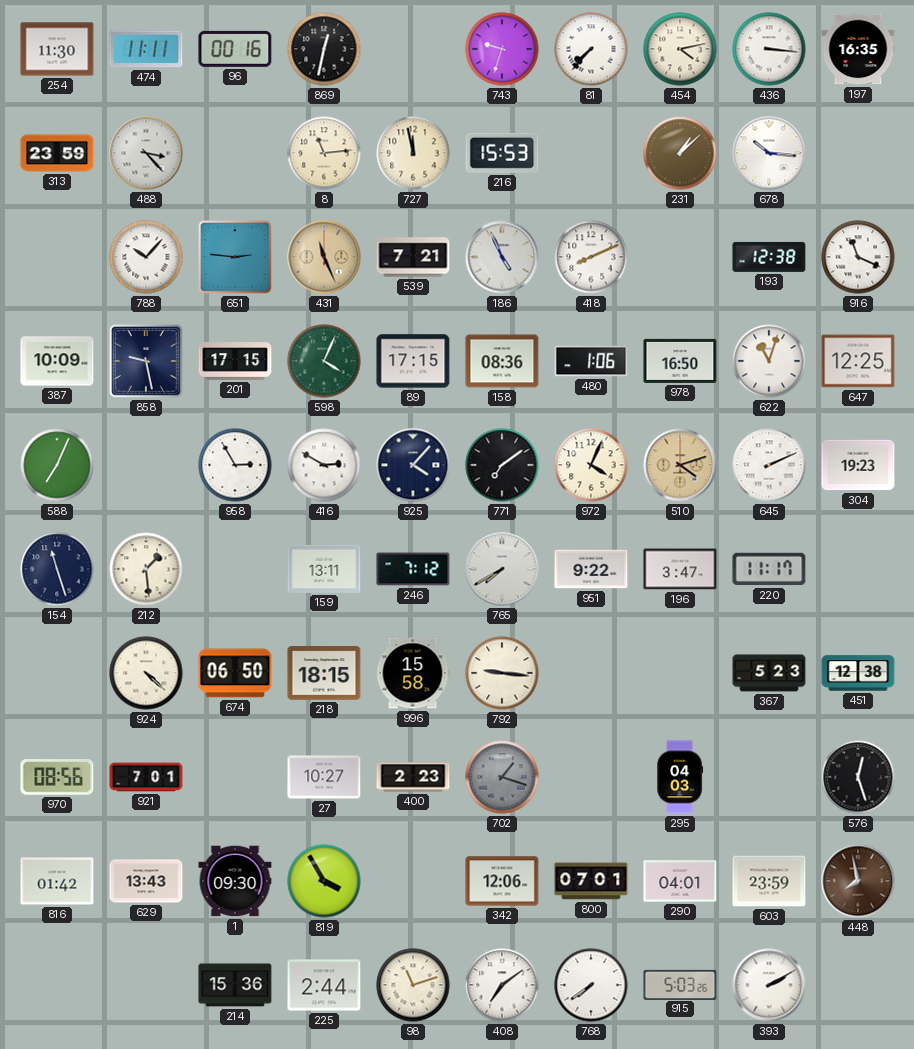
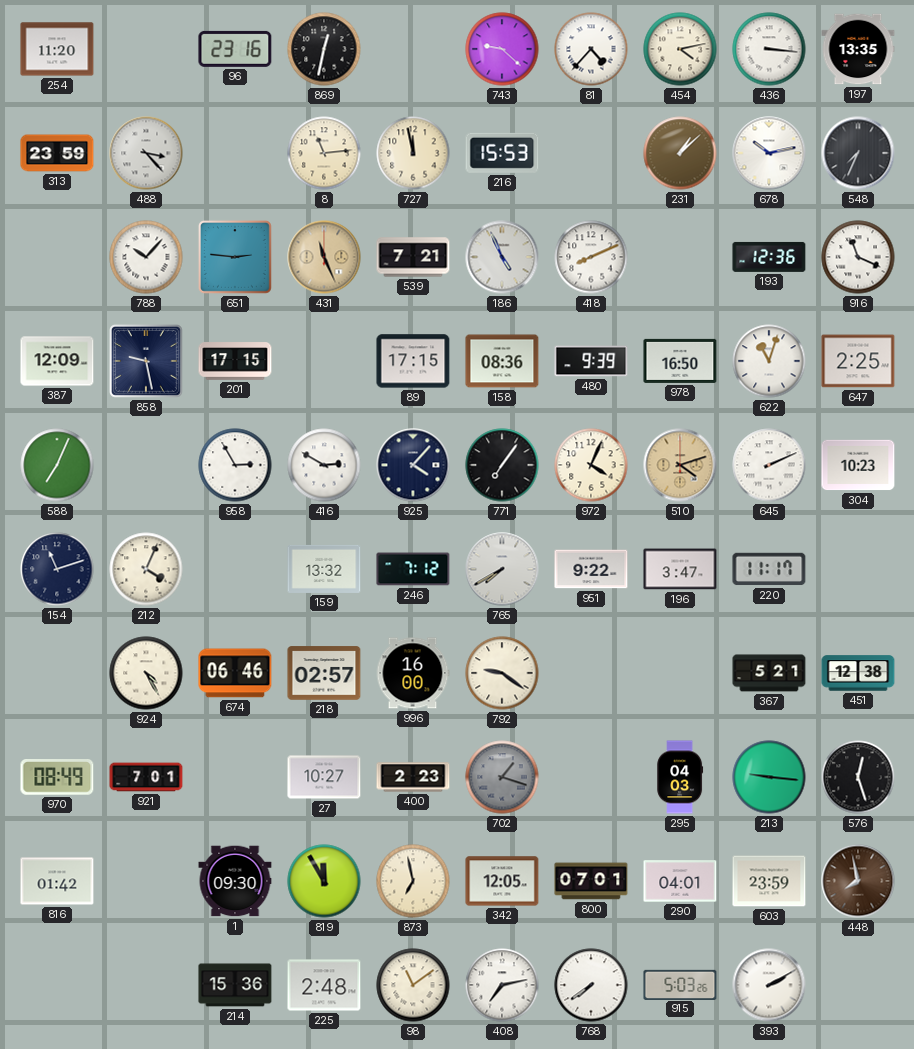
254: 11:30 -> 11:20
474: 11:11 -> none
96: 00:16 -> 23:16
743: 9:33 -> 9:22
81: 7:37 -> 4:37
197: 16:35 -> 13:35
678: 10:16 -> 10:13
548: none -> 7:34
193: 12:38 -> 12:36
387: 10:09 -> 12:09
598: 4:04 -> none
480: 1:06 -> 9:39
647: 12:25 -> 2:25
771: 7:09 -> 7:06
304: 19:23 -> 10:23
154: 11:27 -> 11:12
212: 1:29 -> 4:04
159: 13:11 -> 13:32
924: 4:22 -> 4:25
674: 06:50 -> 06:46
218: 18:15 -> 02:57
996: 15:58 -> 16:00
792: 9:16 -> 9:21
367: 5:23 -> 5:21
970: 08:56 -> 08:49
213: none -> 9:16
629: 13:43 -> none
819: 3:55 -> 11:55
873: none -> 6:58
342: 12:06 -> 12:05
225: 2:44 -> 2:48
98: 11:12 -> 11:09
408: 7:09 -> 7:13
